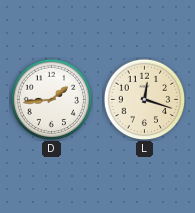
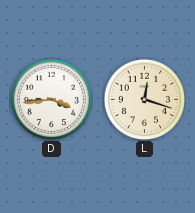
D: 1:44 -> 3:44
